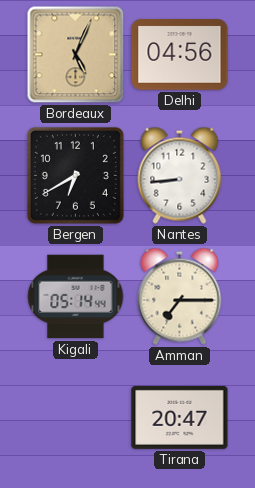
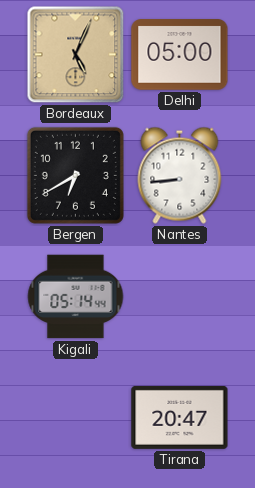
Delhi: 04:56 -> 05:00
Amman: 7:15 -> none
